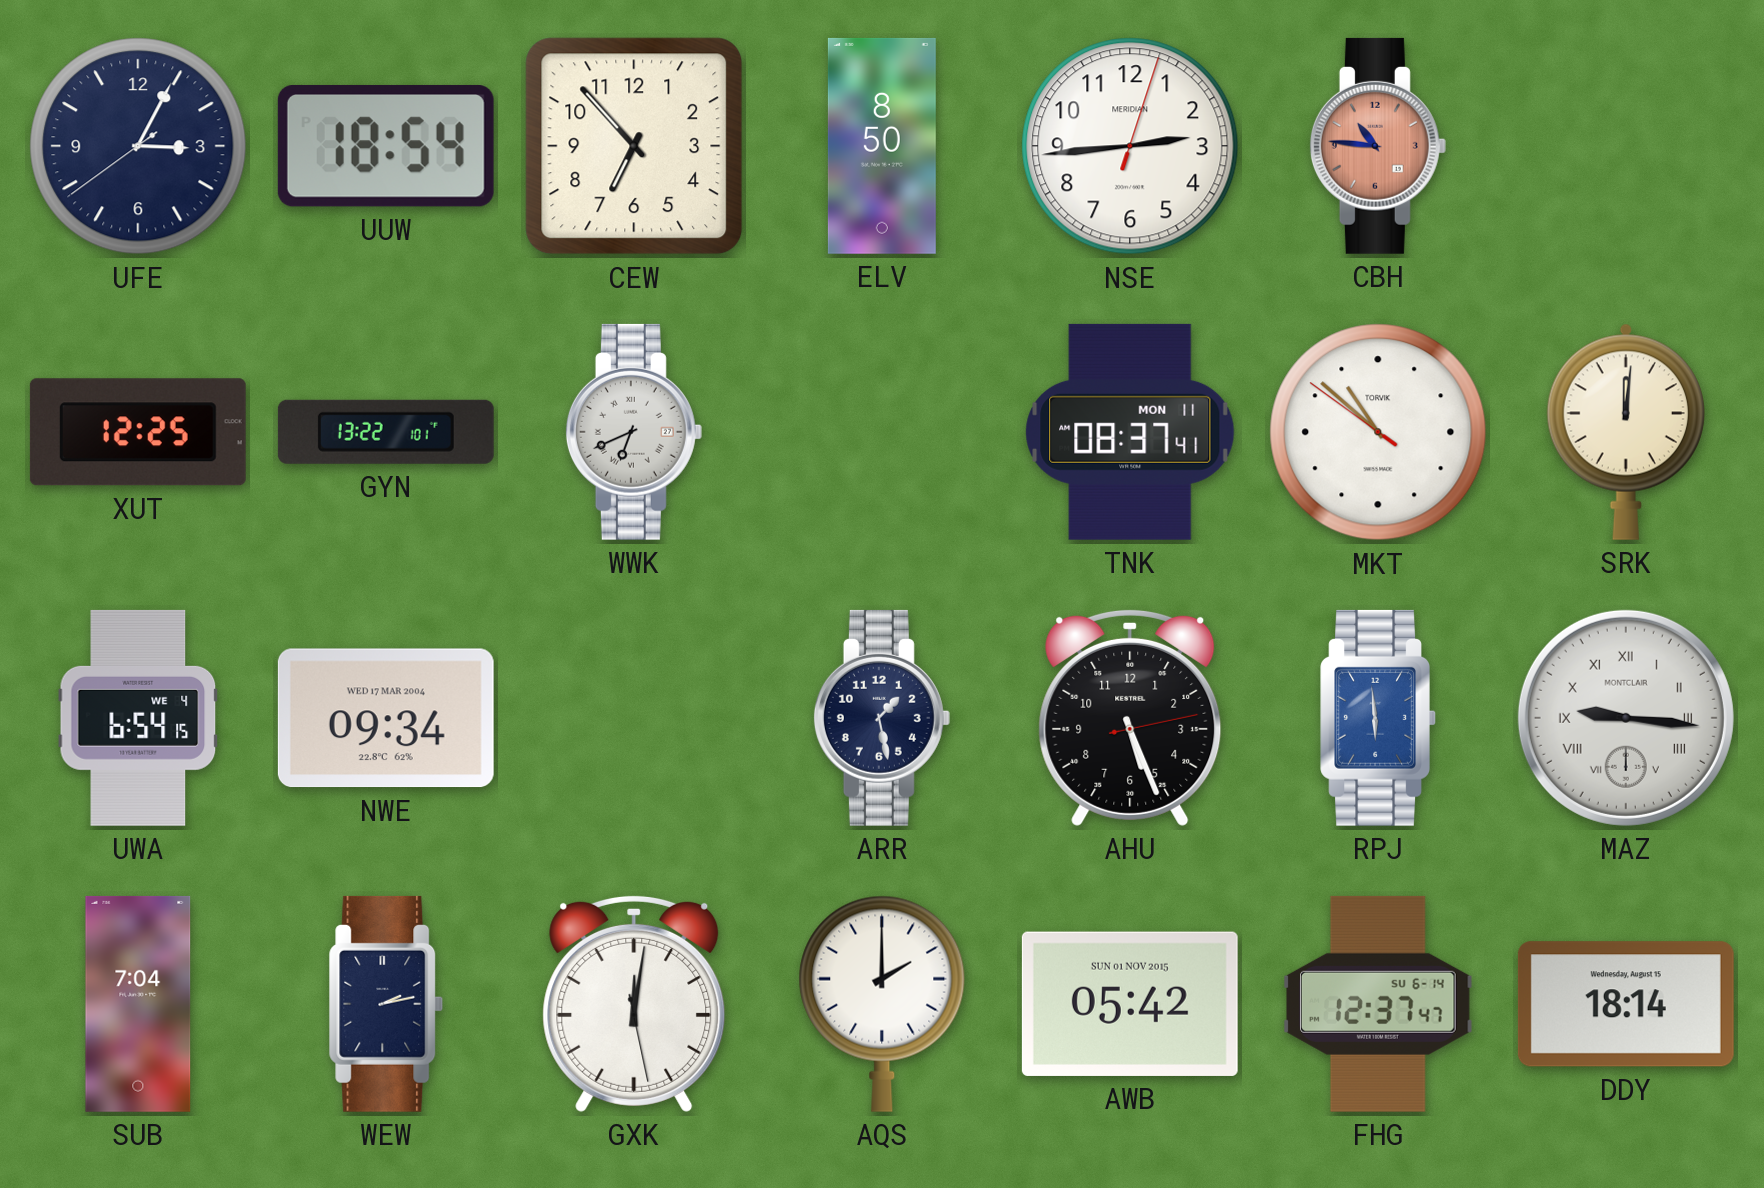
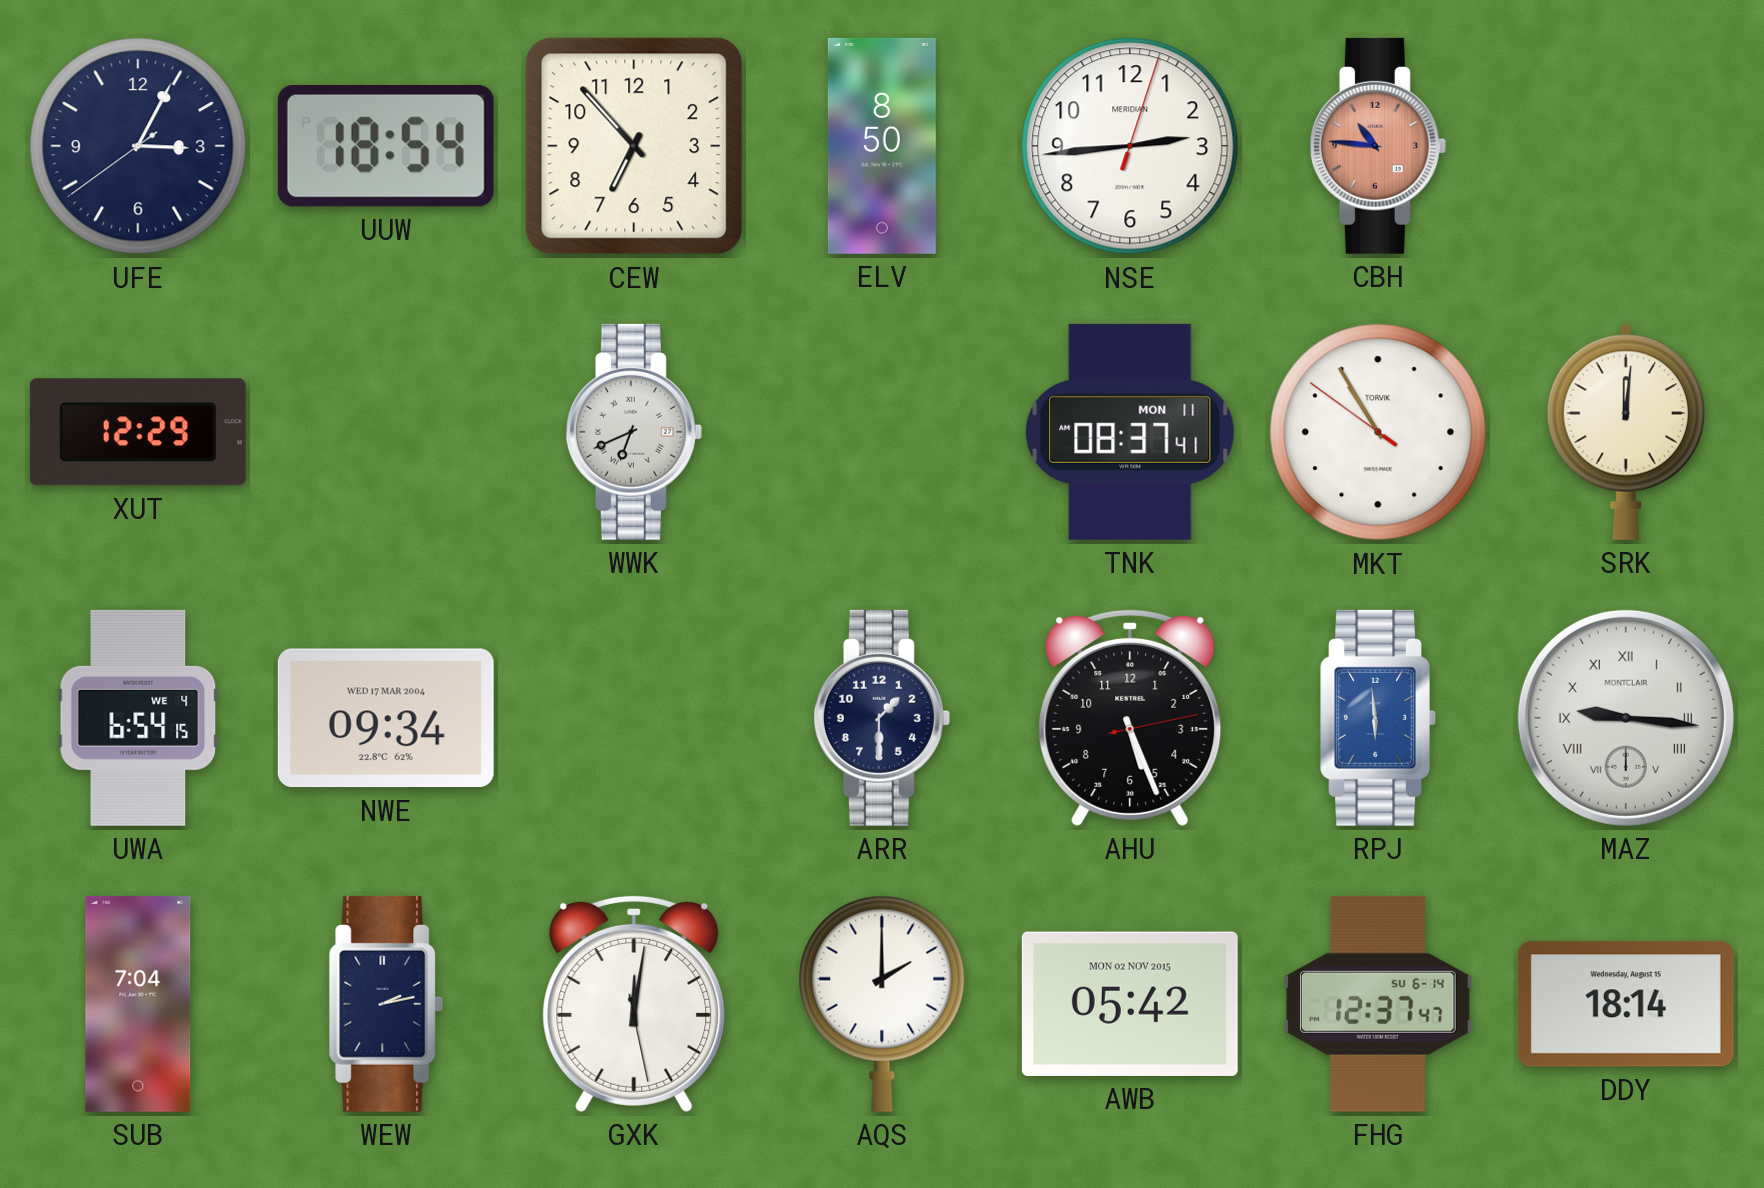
XUT: 12:25 -> 12:29
GYN: 13:22 -> none
MKT: 10:51 -> 10:54
ARR: 1:28 -> 1:30
AWB date: SUN 01 NOV 2015 -> MON 02 NOV 2015
